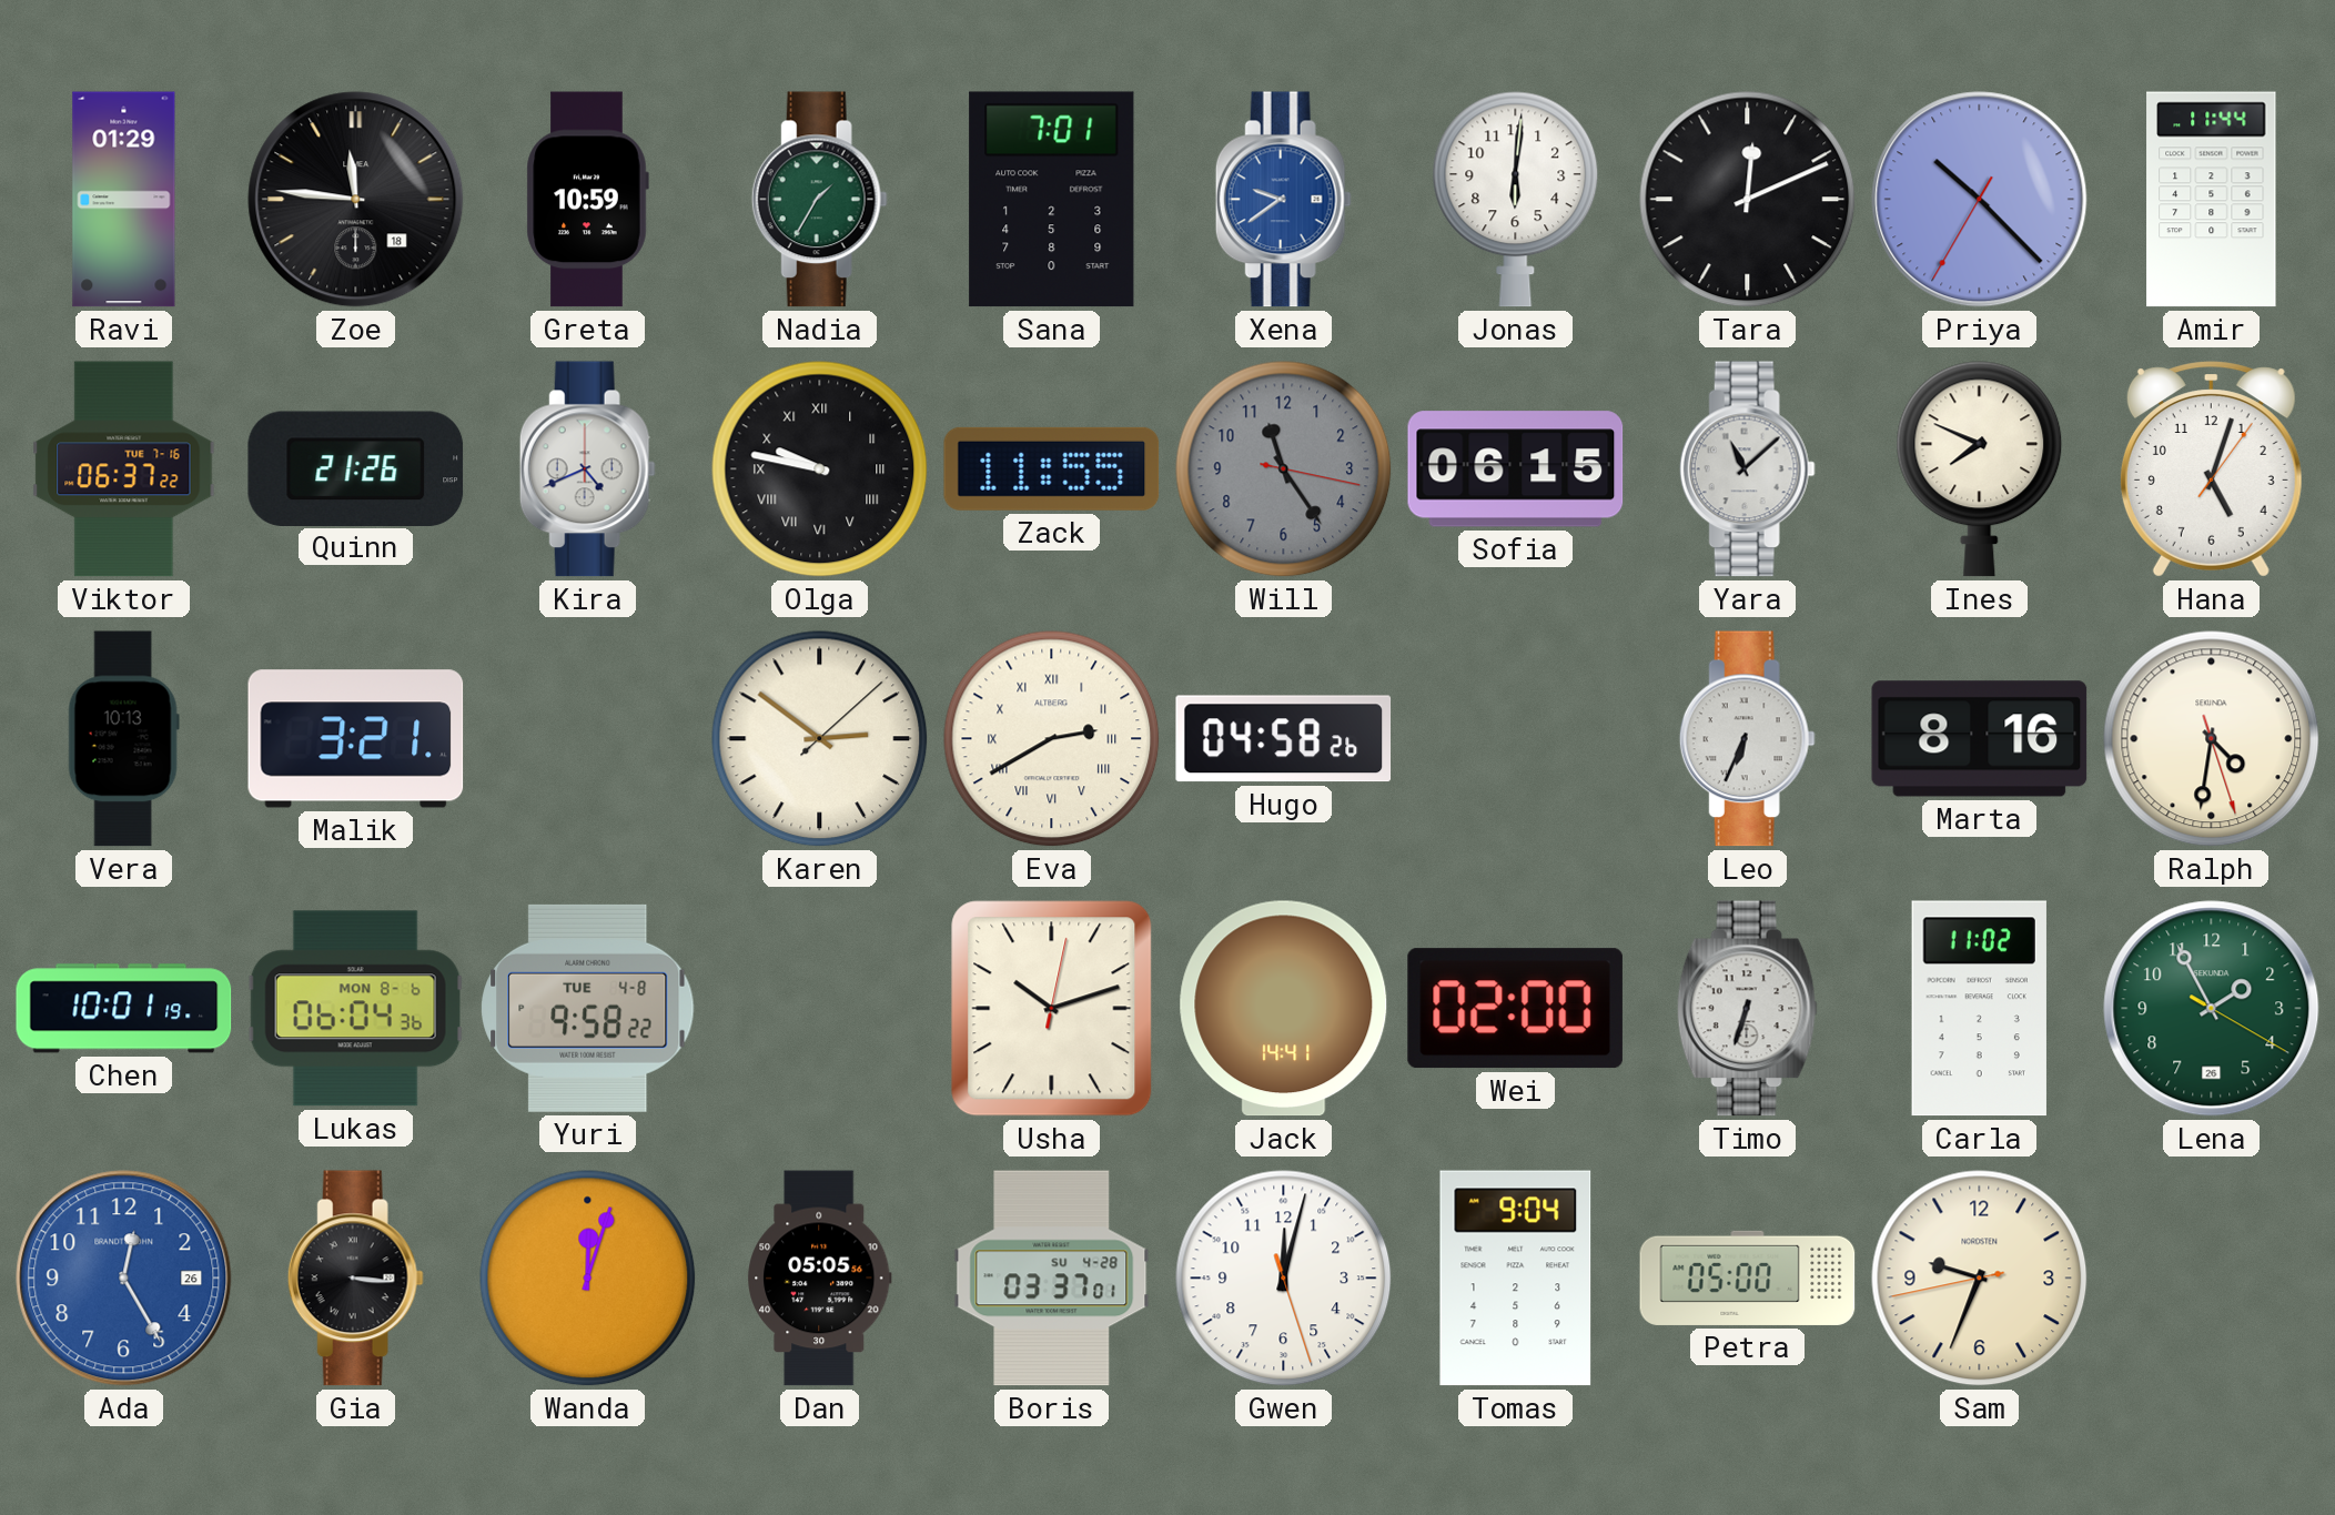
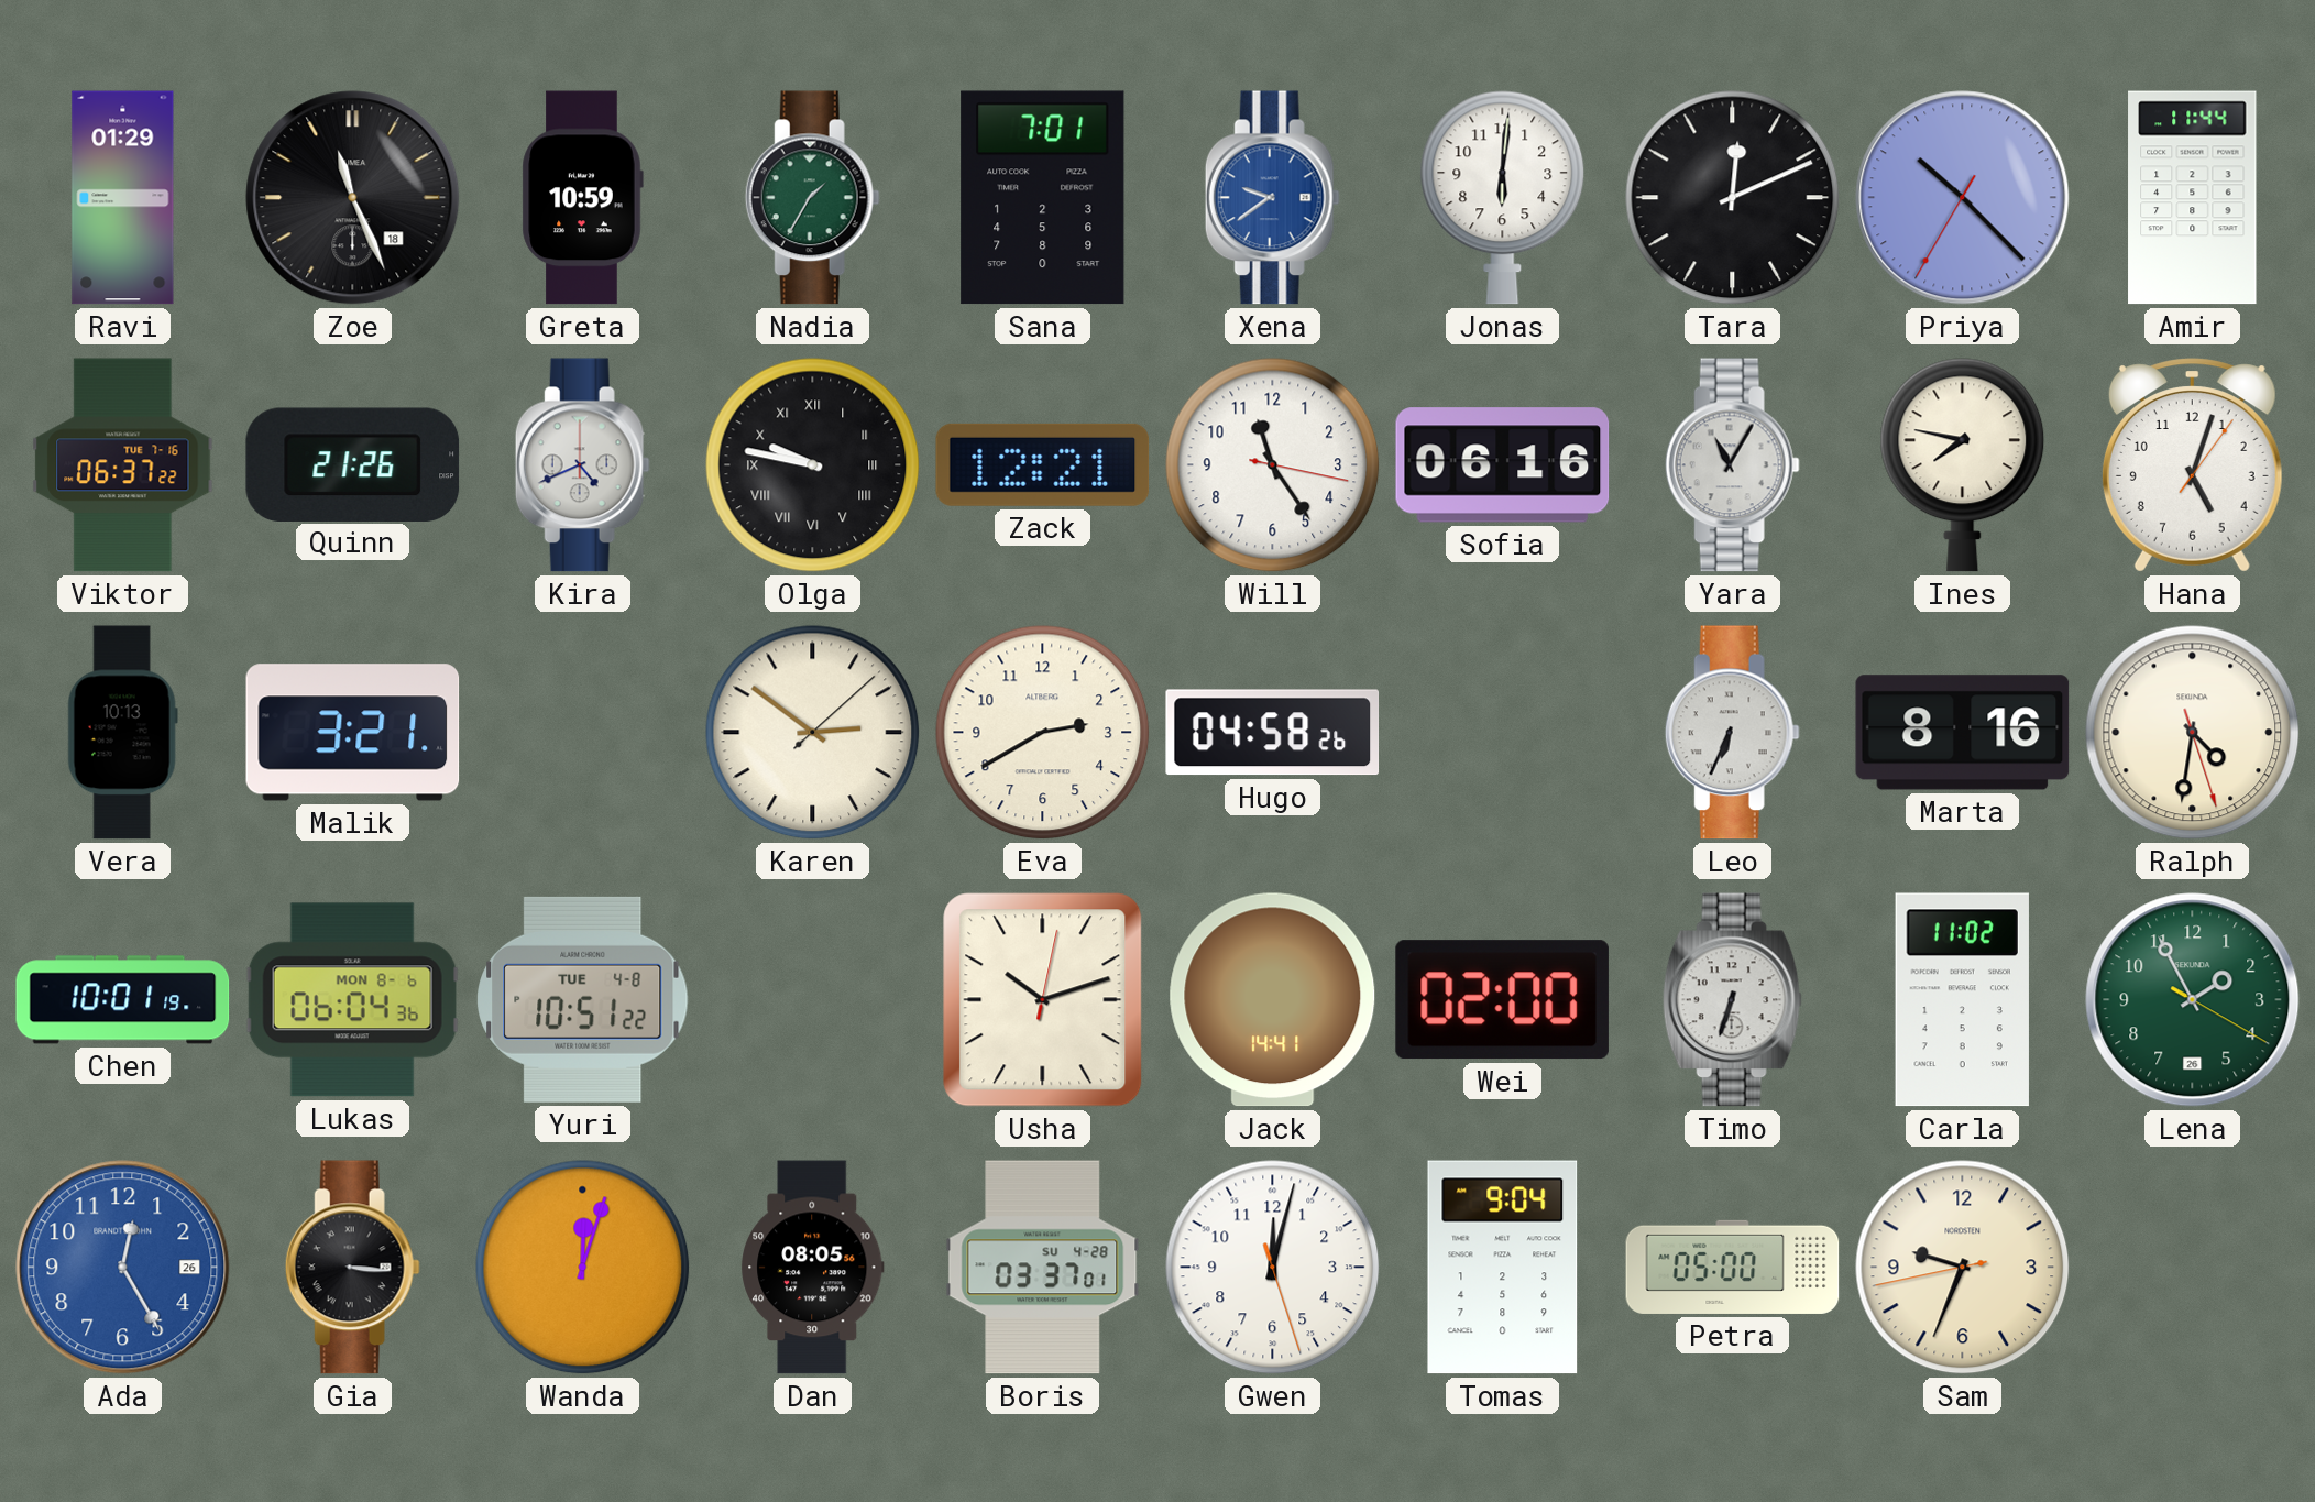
Zoe: 11:46 -> 11:26
Zack: 11:55 -> 12:21
Will dial: grey -> white
Sofia: 06:15 -> 06:16
Yara: 11:08 -> 11:05
Ines: 7:49 -> 7:47
Eva numerals: Roman -> Arabic
Yuri: 9:58 -> 10:51
Dan: 05:05 -> 08:05
